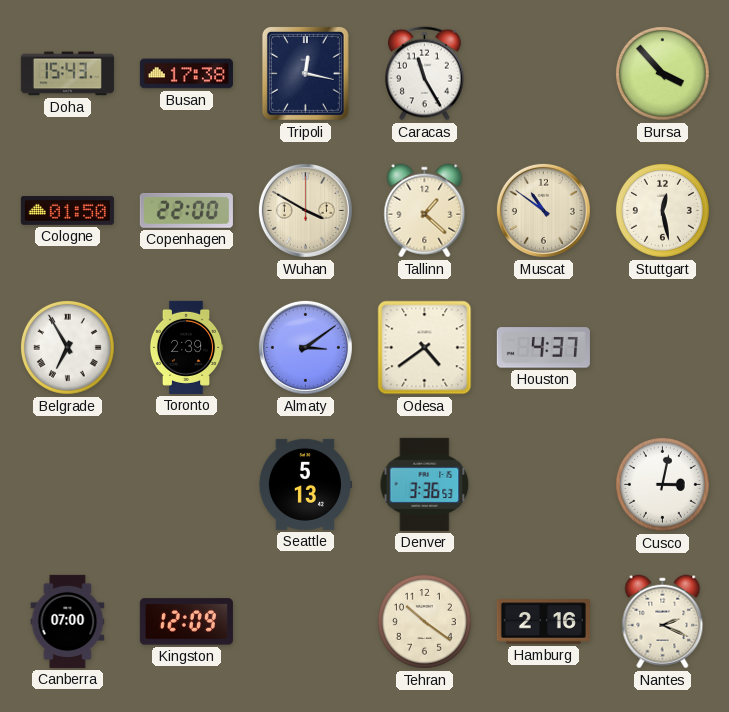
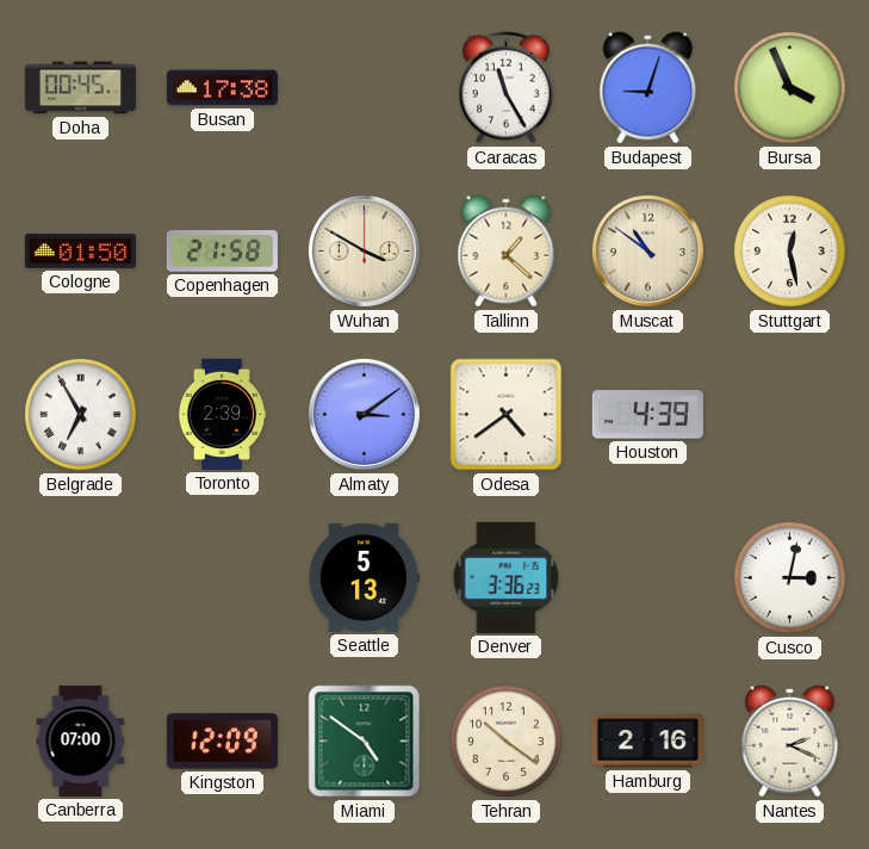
Doha: 15:43 -> 00:45
Tripoli: 12:17 -> none
Budapest: none -> 9:03
Bursa: 3:53 -> 3:56
Copenhagen: 22:00 -> 21:58
Houston: 4:37 -> 4:39
Denver: 3:36:53 -> 3:36:23
Miami: none -> 4:51
